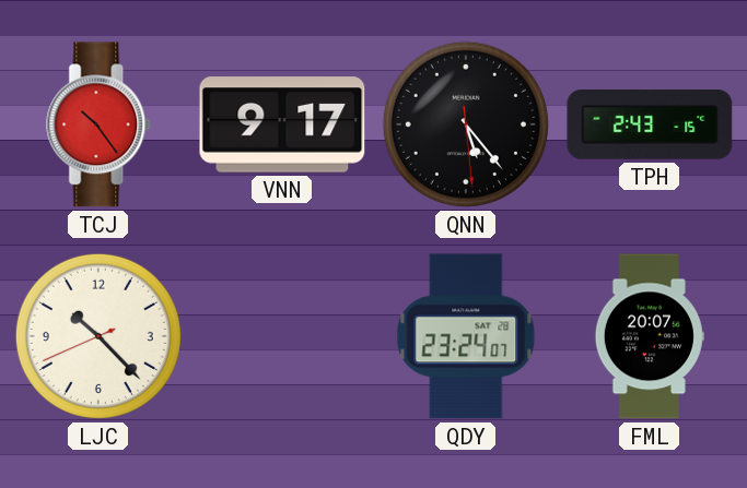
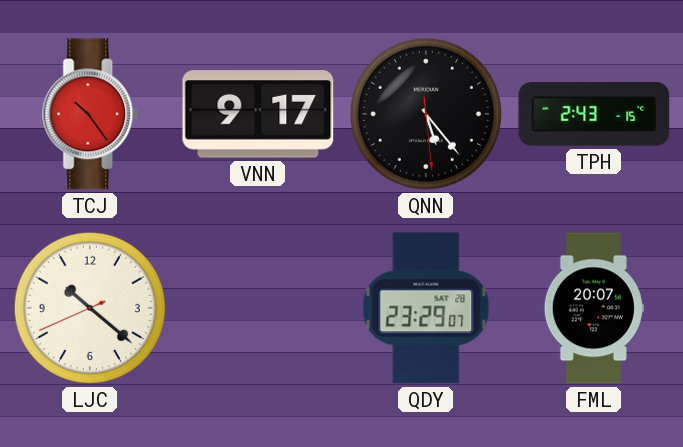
LJC: 10:22 -> 10:21
QDY: 23:24 -> 23:29
